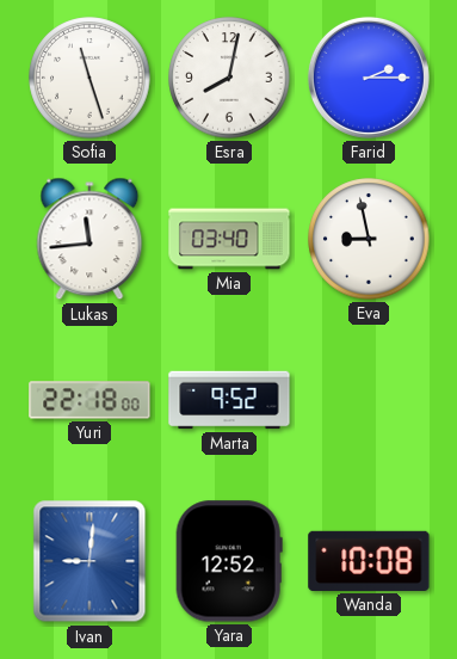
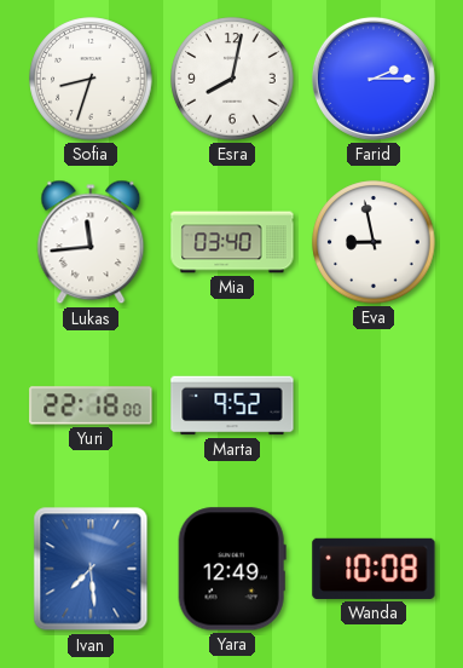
Sofia: 11:27 -> 8:33
Ivan: 9:01 -> 7:29
Yara: 12:52 -> 12:49
